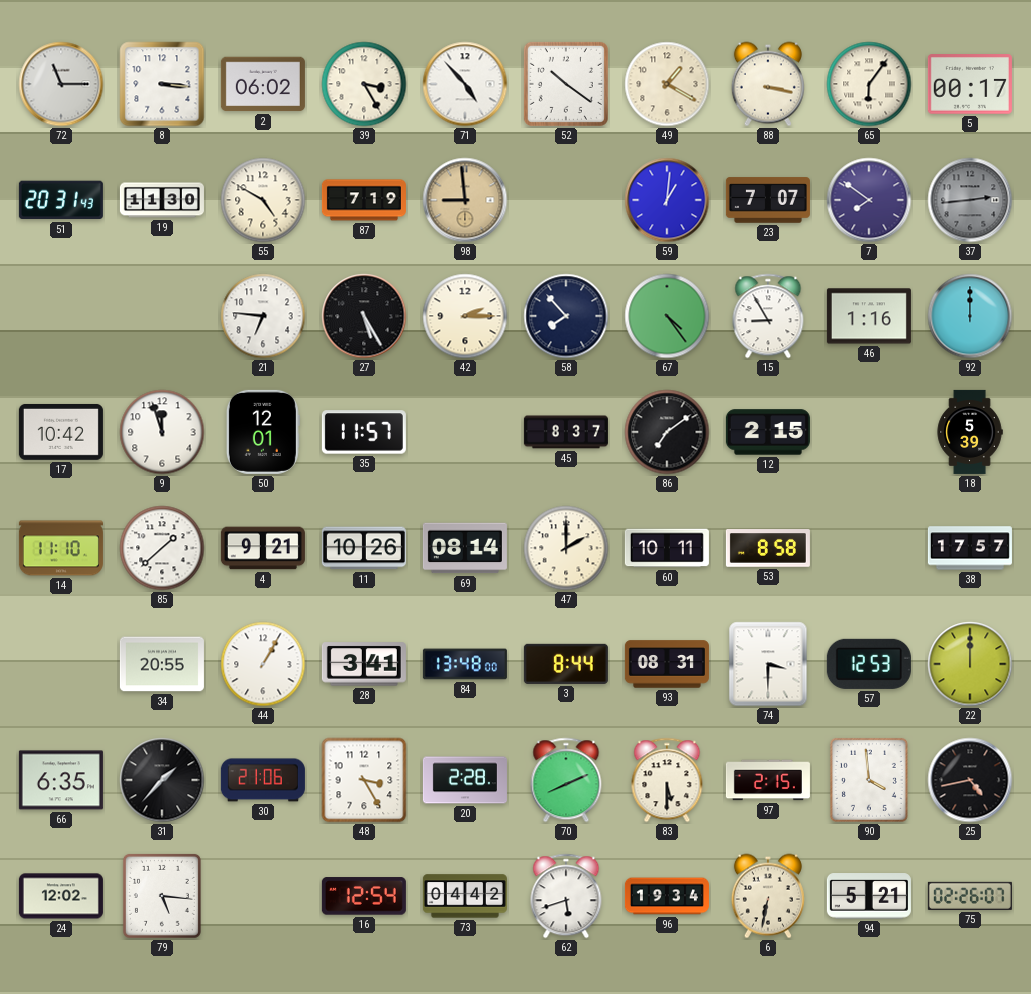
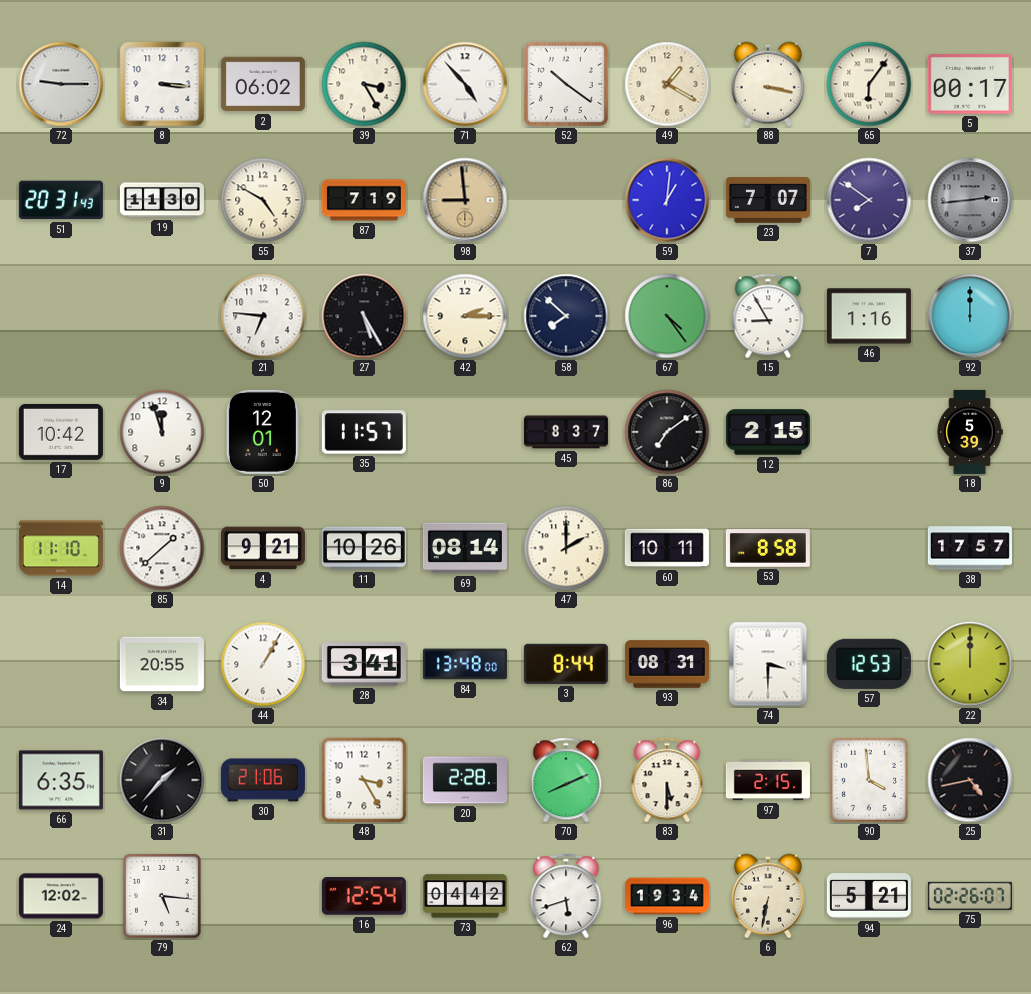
72: 11:15 -> 9:15
58: 7:53 -> 7:52
